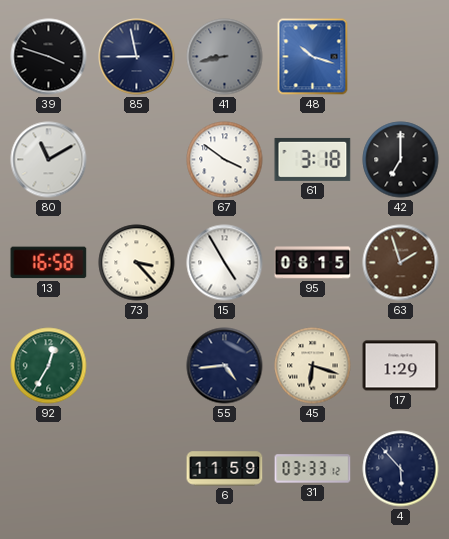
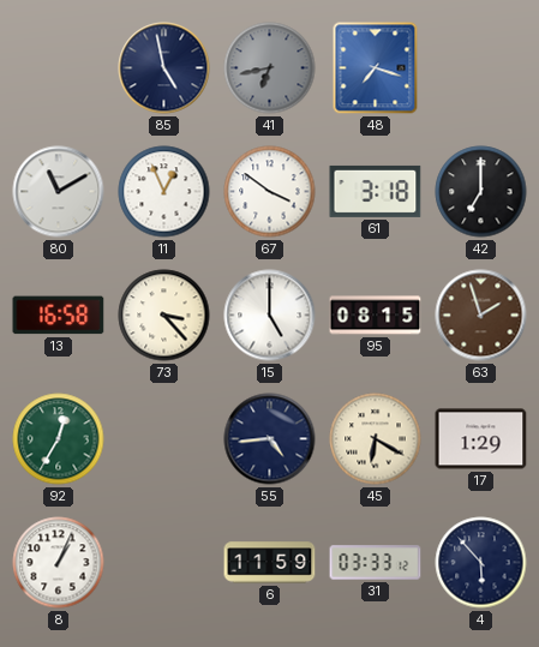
39: 3:48 -> none
85: 8:58 -> 4:58
41: 8:43 -> 6:43
48: 10:18 -> 7:18
11: none -> 12:56
15: 4:55 -> 5:00
45: 6:18 -> 6:20
8: none -> 1:04
